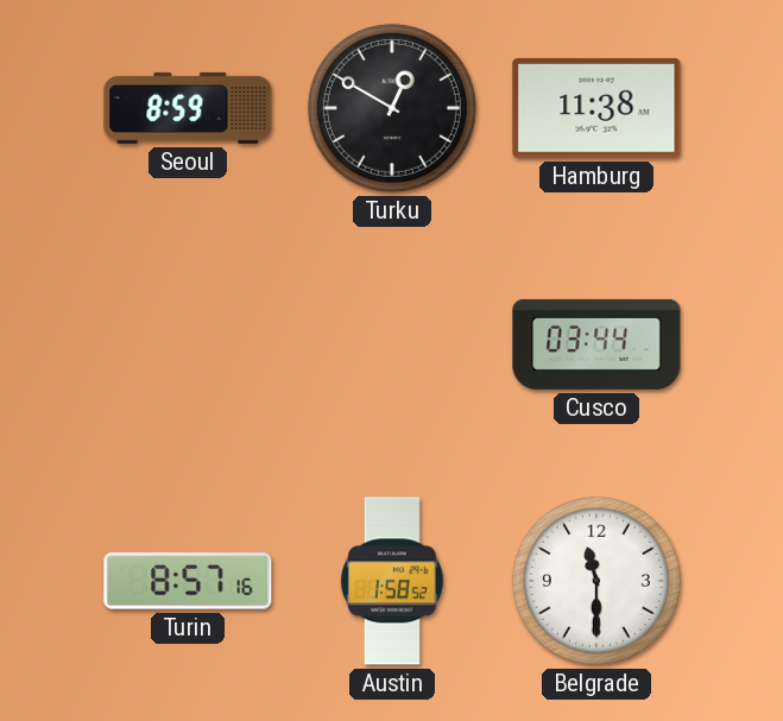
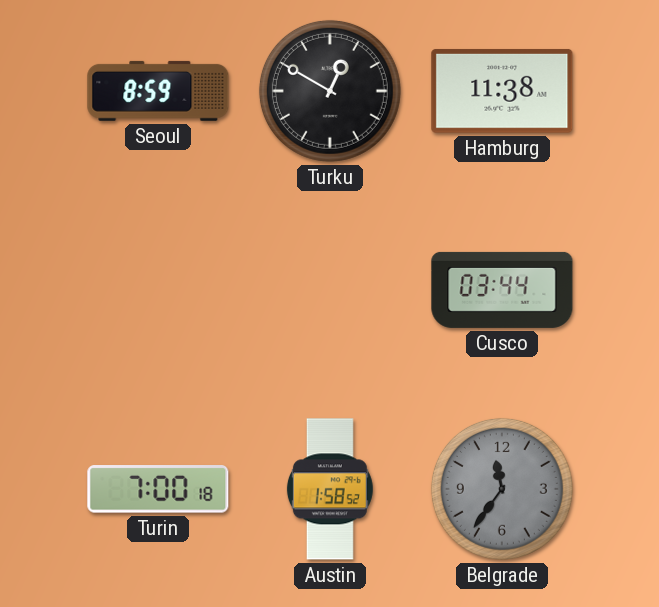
Turin: 8:57 -> 7:00
Belgrade: 11:30 -> 11:36
Belgrade dial: white -> grey
